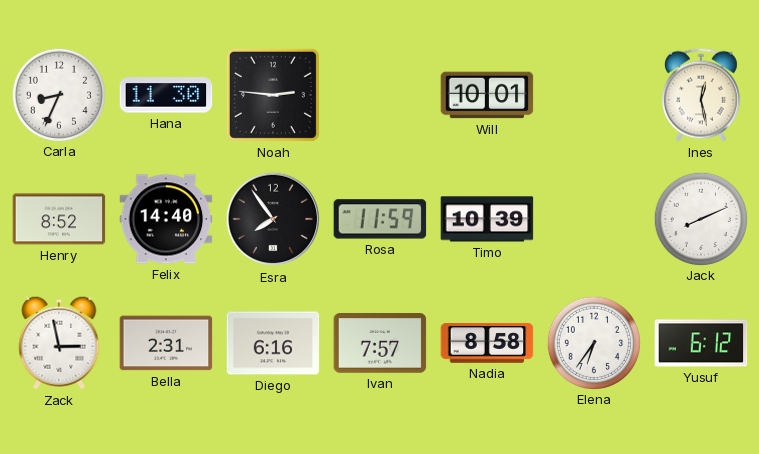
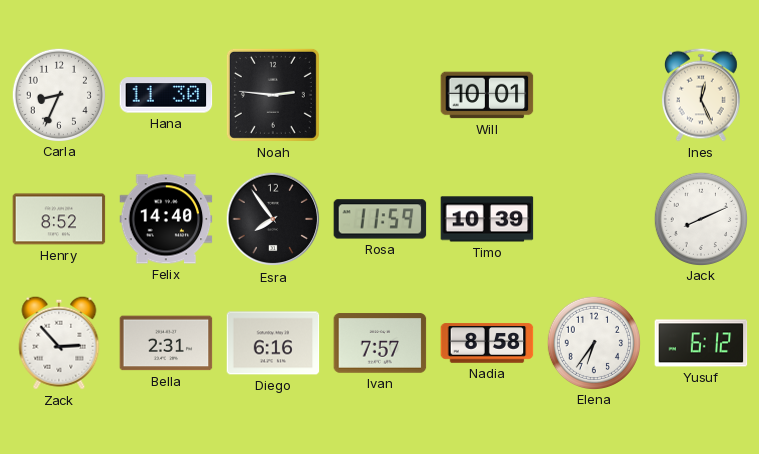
Ines: 12:28 -> 12:26
Zack: 2:58 -> 2:53
